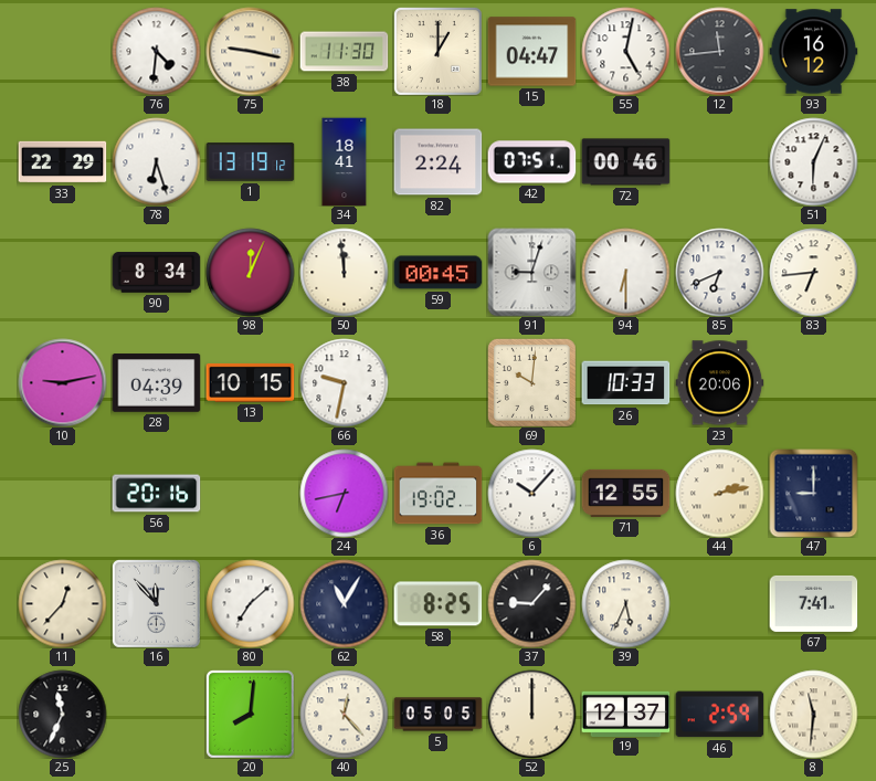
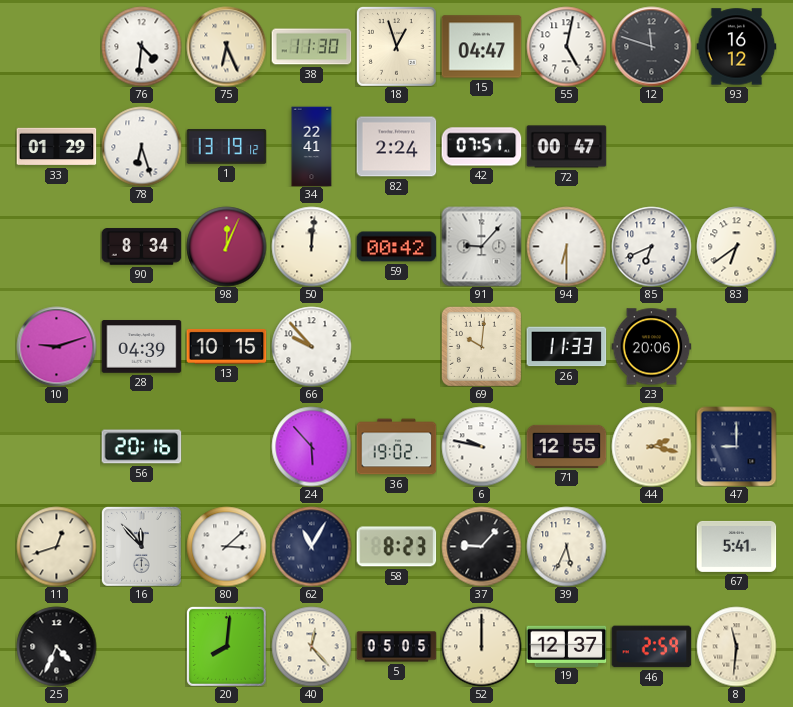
75: 9:17 -> 6:26
18: 1:00 -> 12:57
12: 11:44 -> 11:48
33: 22:29 -> 01:29
34: 18:41 -> 22:41
72: 00:46 -> 00:47
51: 6:04 -> none
50: 11:59 -> 12:01
59: 00:45 -> 00:42
91: 9:03 -> 9:07
83: 6:44 -> 6:39
10: 9:13 -> 9:12
66: 9:32 -> 9:53
26: 10:33 -> 11:33
24: 6:43 -> 5:53
6: 10:07 -> 9:47
44: 2:13 -> 2:17
11: 12:37 -> 12:42
80: 7:08 -> 3:08
58: 8:25 -> 8:23
67: 7:41 -> 5:41
25: 11:34 -> 4:34
